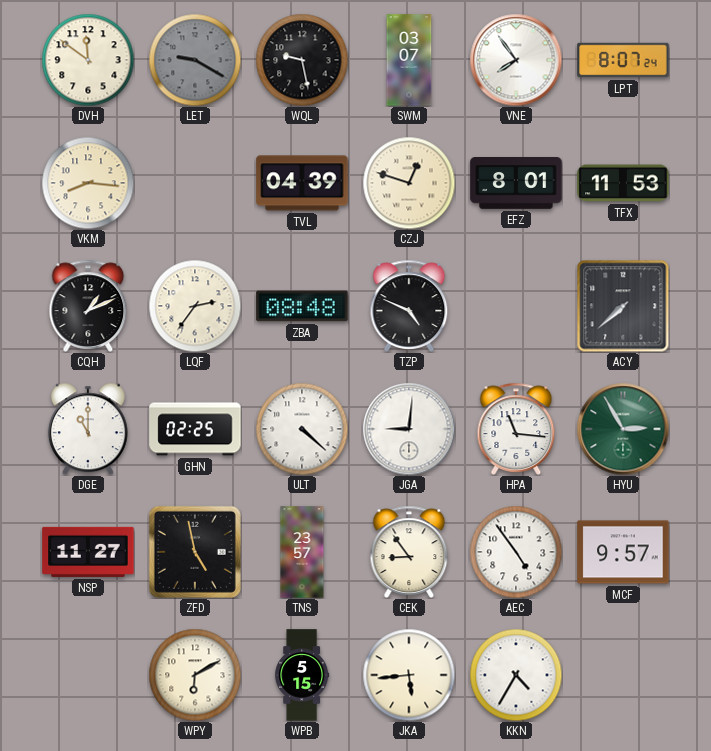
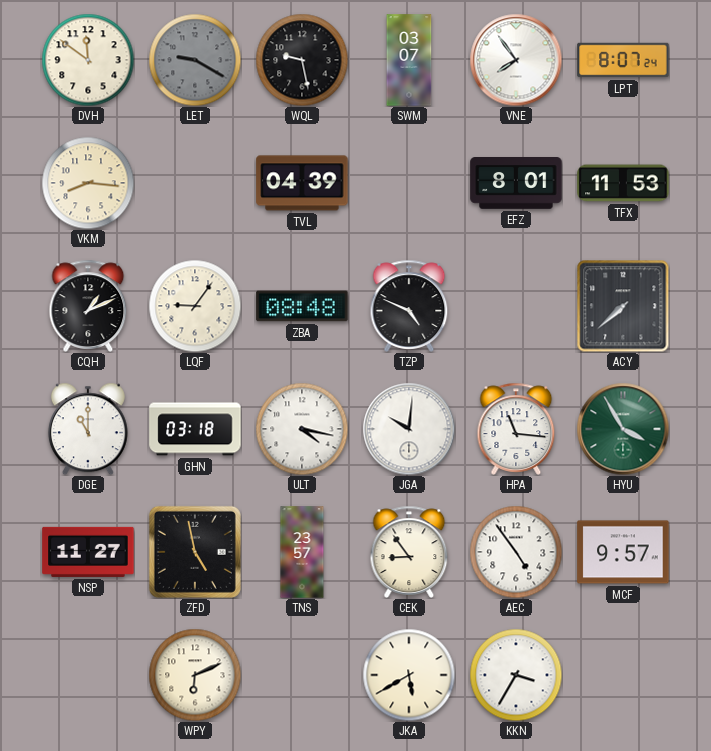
CZJ: 12:48 -> none
LQF: 2:36 -> 9:06
GHN: 02:25 -> 03:18
ULT: 4:22 -> 4:17
JGA: 9:01 -> 10:01
HYU: 2:55 -> 3:55
WPY: 6:10 -> 6:11
WPB: 5:15 -> none
JKA: 5:44 -> 5:40
KKN: 4:35 -> 3:35
